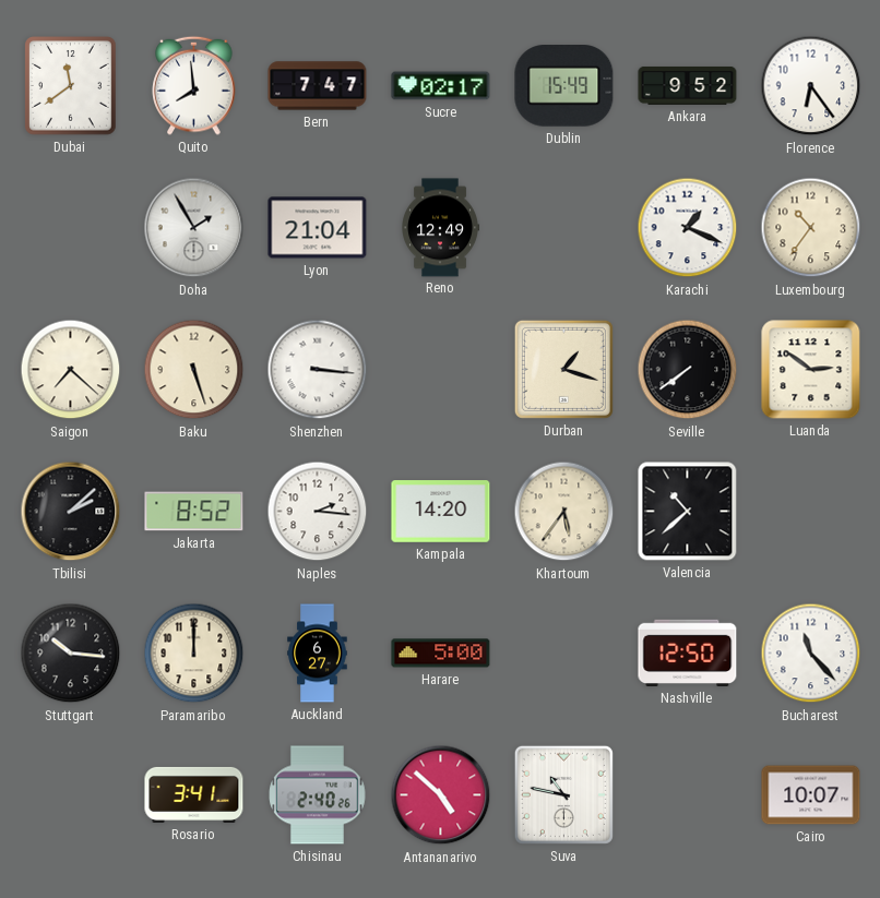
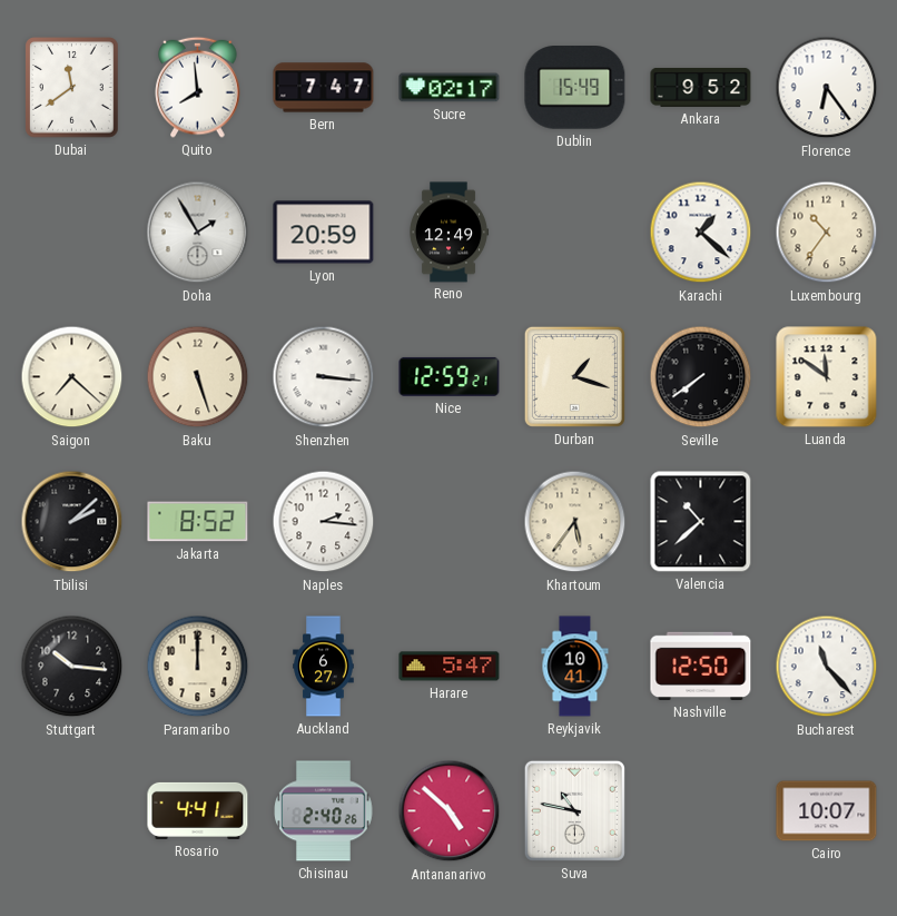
Lyon: 21:04 -> 20:59
Karachi: 1:19 -> 1:22
Nice: none -> 12:59
Luanda: 2:51 -> 11:51
Kampala: 14:20 -> none
Harare: 5:00 -> 5:47
Reykjavik: none -> 10:41
Rosario: 3:41 -> 4:41
